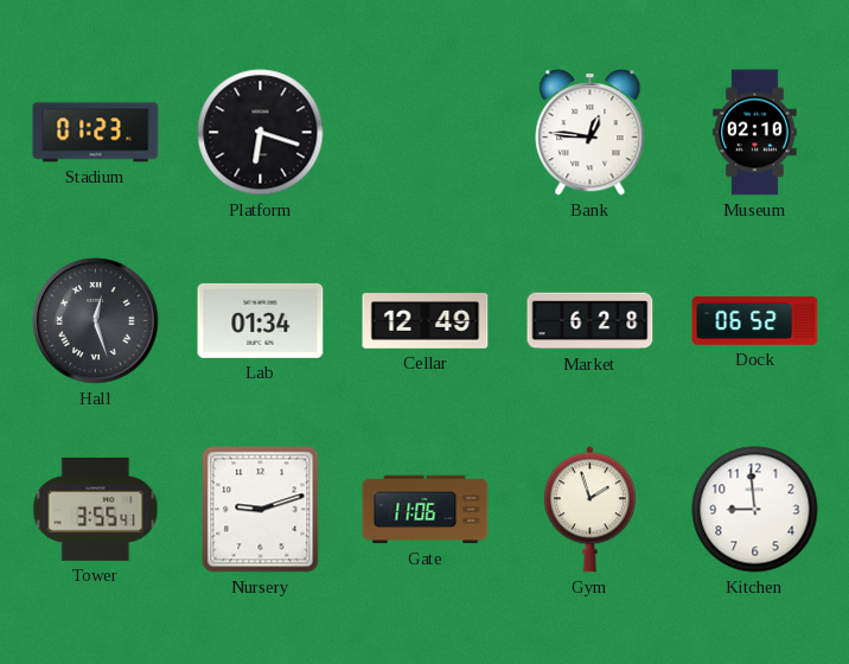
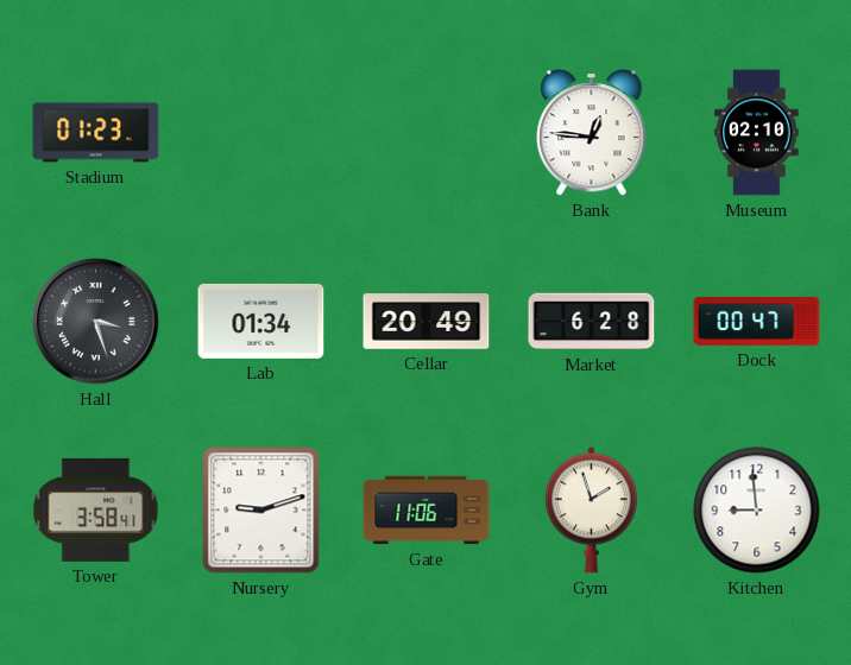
Platform: 6:18 -> none
Hall: 12:27 -> 3:27
Cellar: 12:49 -> 20:49
Dock: 06:52 -> 00:47
Tower: 3:55 -> 3:58
